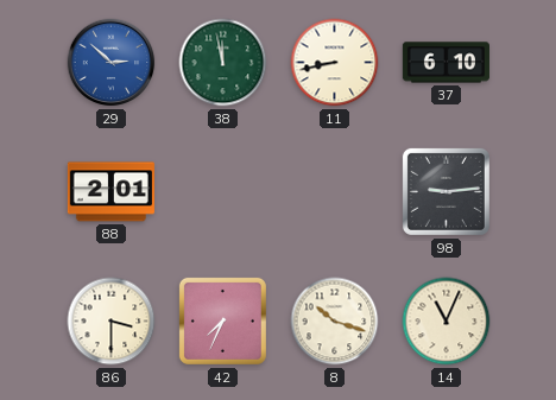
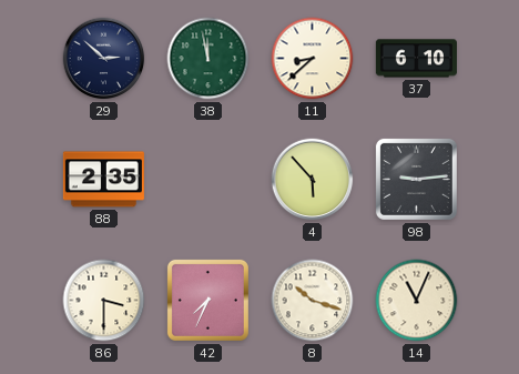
29 dial: blue -> navy
11: 8:43 -> 8:38
88: 2:01 -> 2:35
4: none -> 5:53
